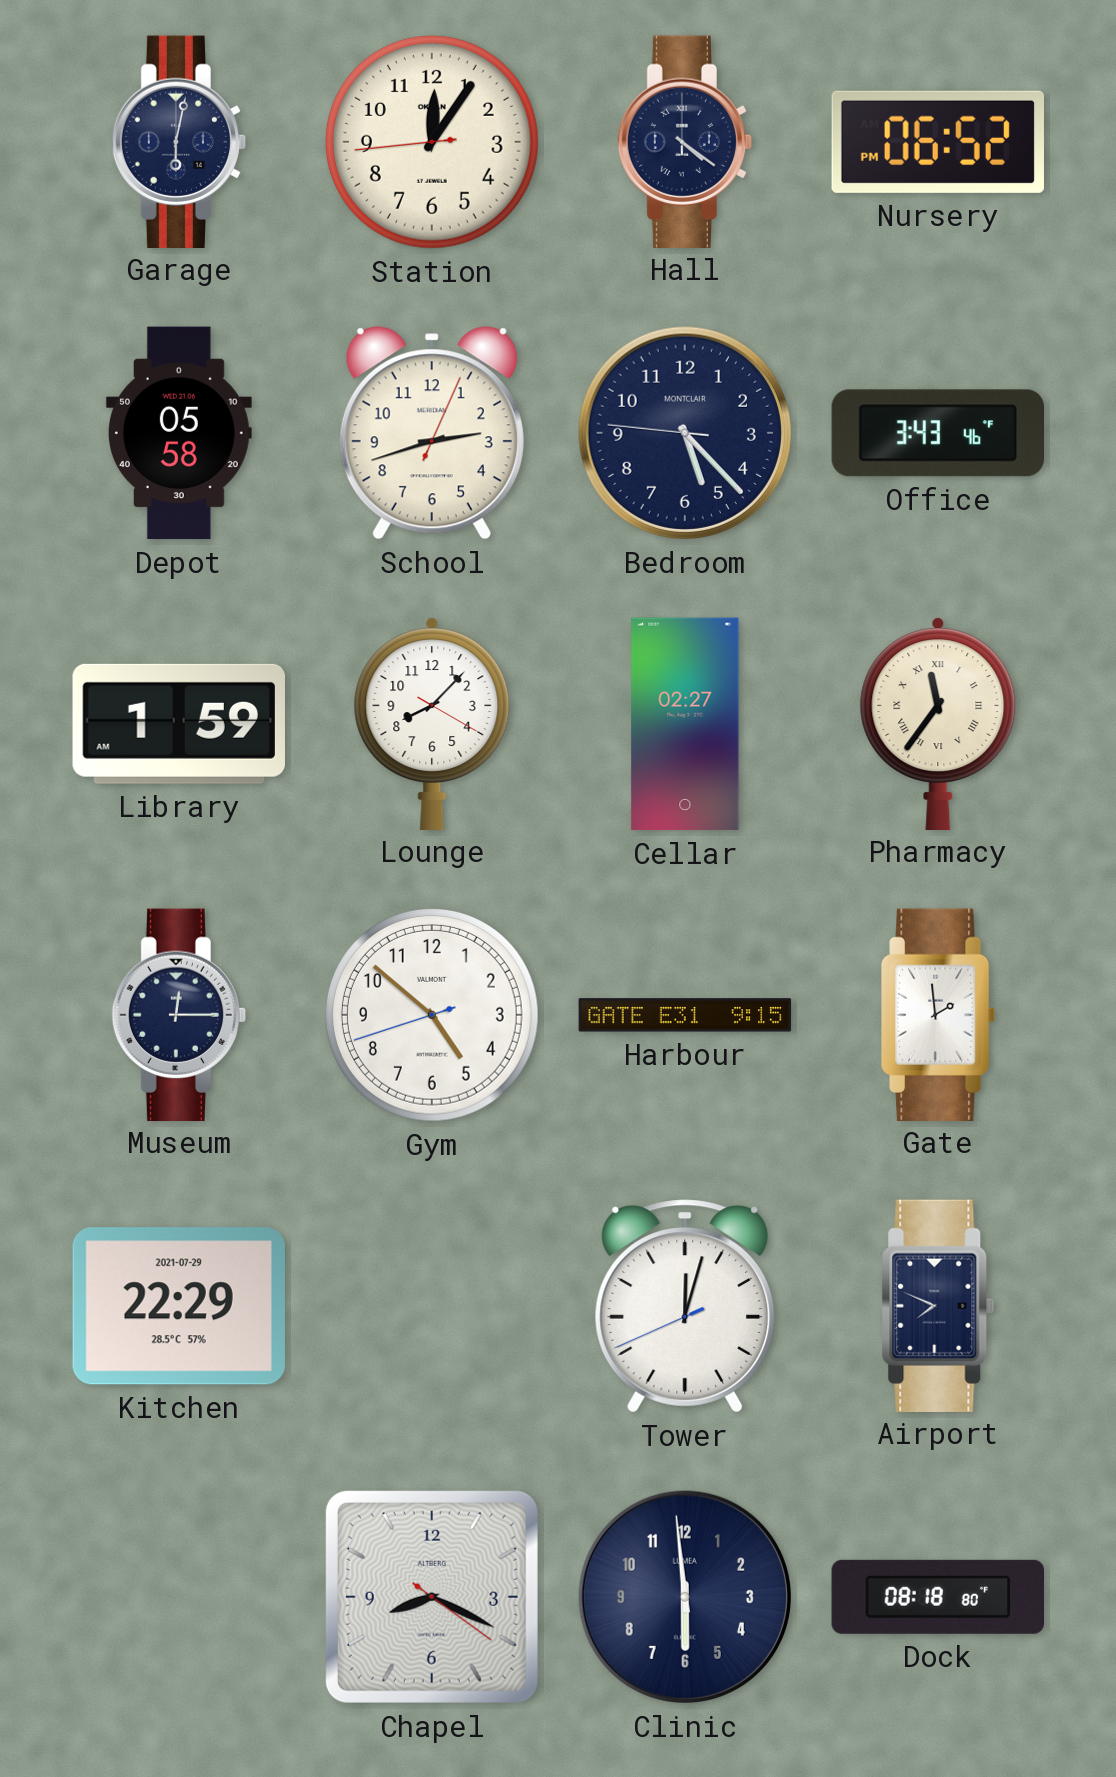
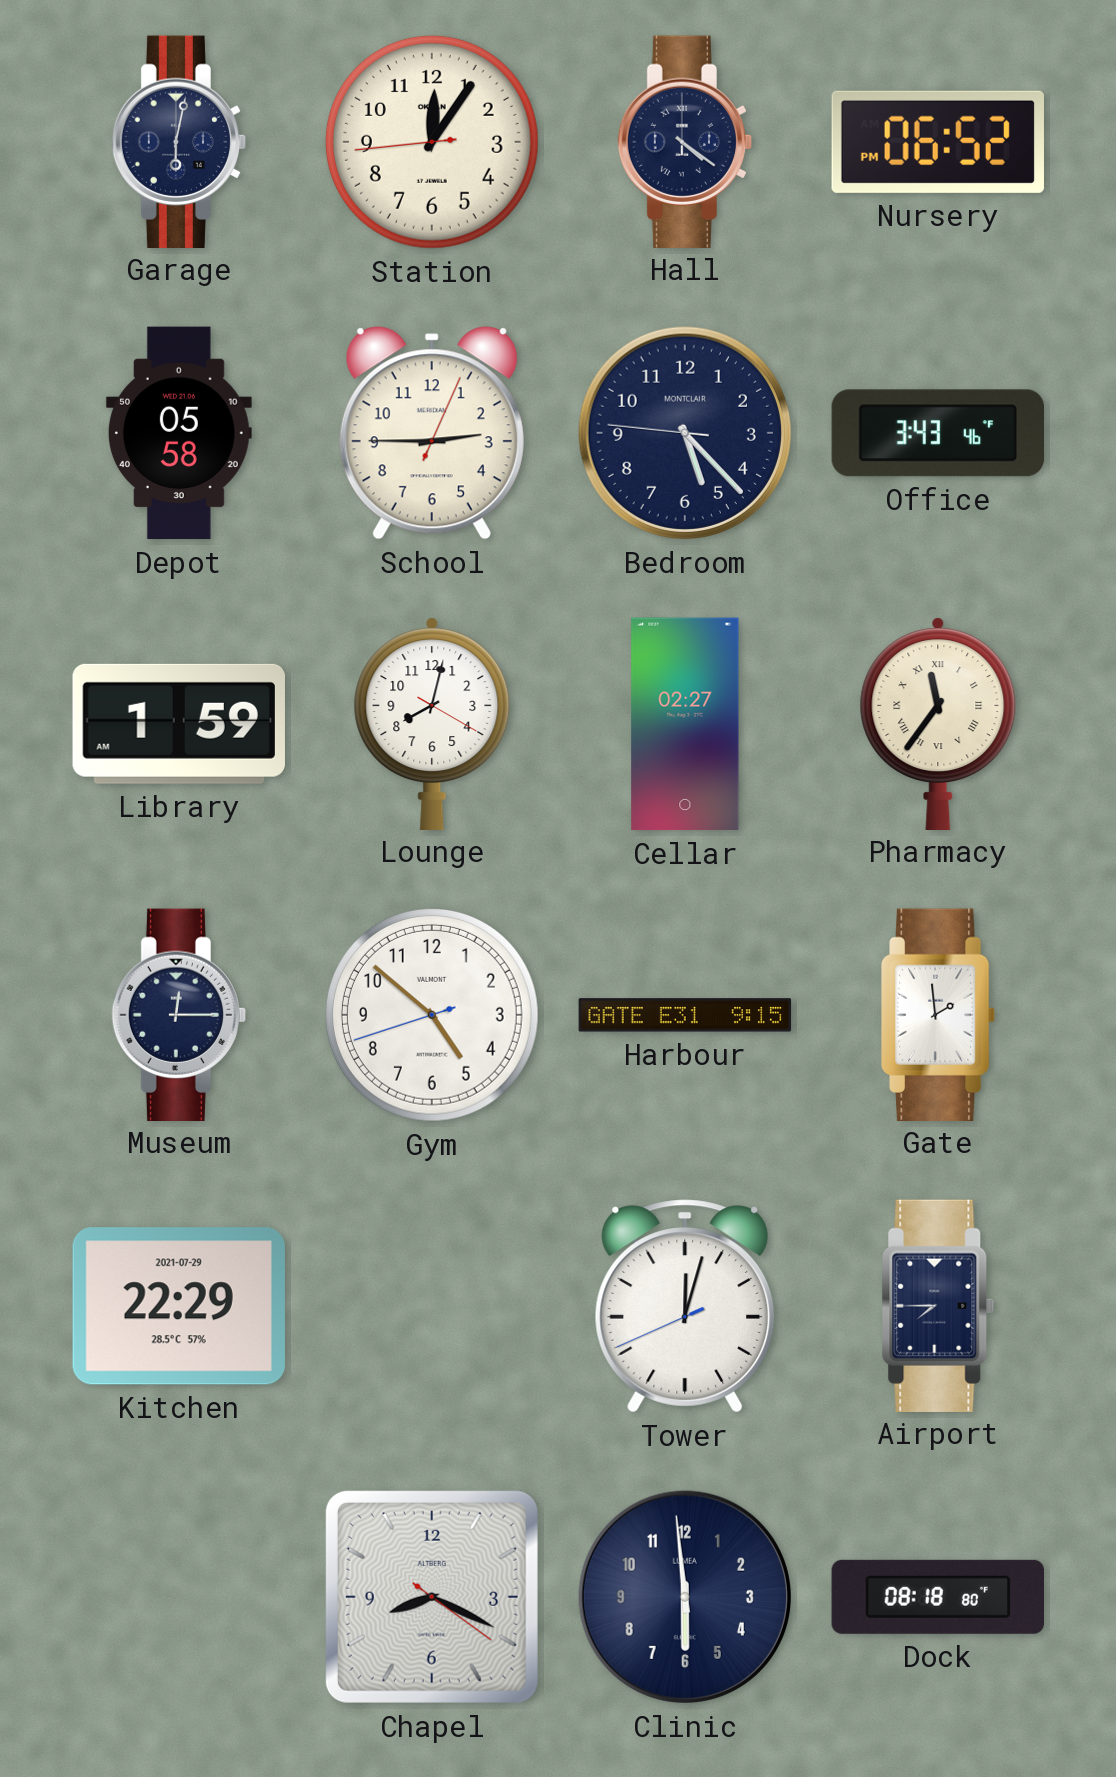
School: 2:42 -> 2:45
Lounge: 8:07 -> 8:02
Airport: 7:49 -> 7:45
